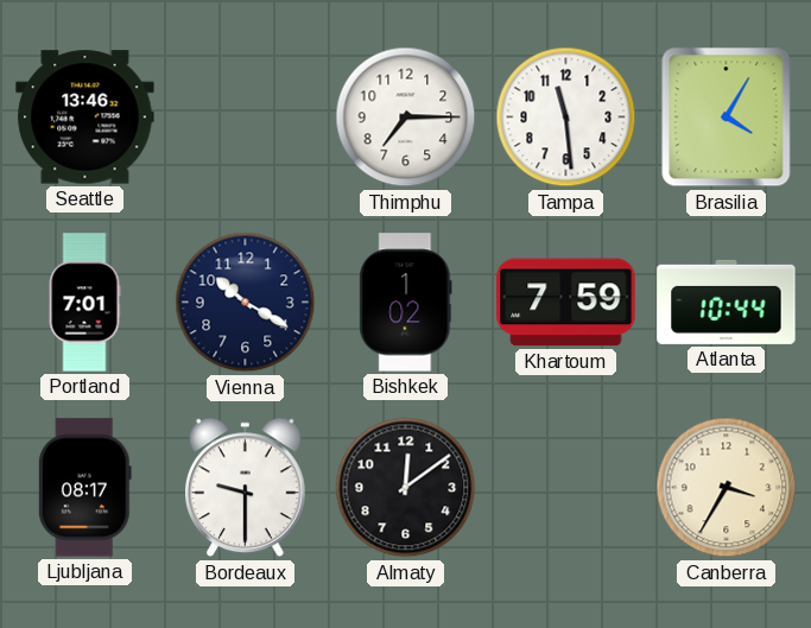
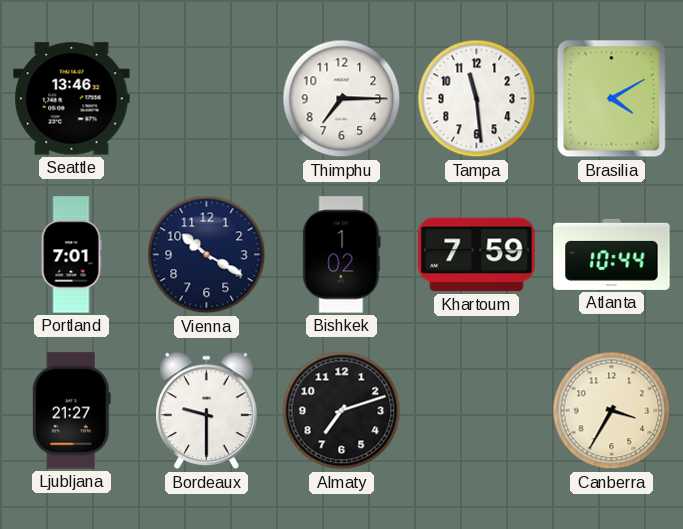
Brasilia: 4:05 -> 4:10
Ljubljana: 08:17 -> 21:27
Almaty: 12:09 -> 7:12
